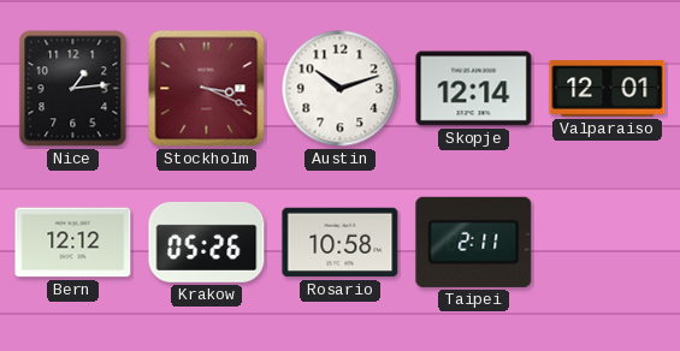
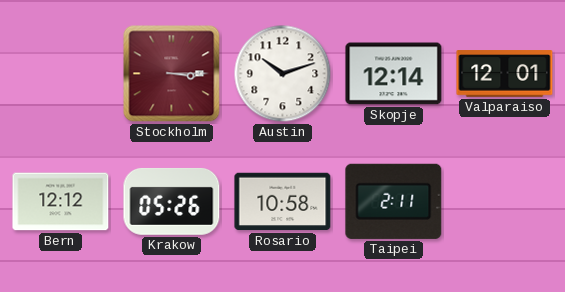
Nice: 1:14 -> none
Stockholm: 3:19 -> 3:15
